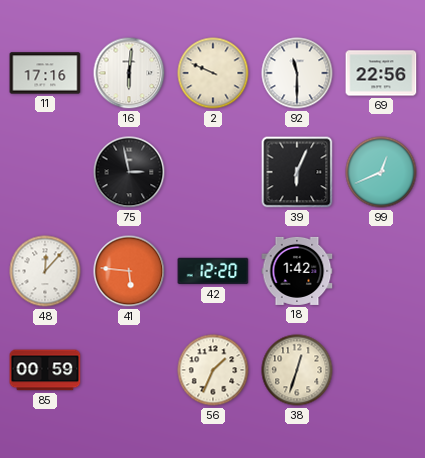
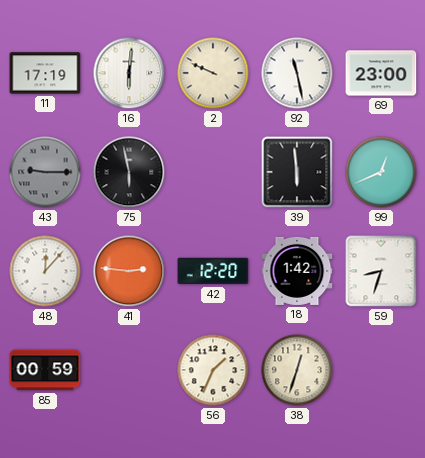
11: 17:16 -> 17:19
92: 11:30 -> 11:28
69: 22:56 -> 23:00
43: none -> 9:15
75: 2:58 -> 5:58
39: 6:04 -> 5:59
41: 5:46 -> 2:46
59: none -> 8:33
